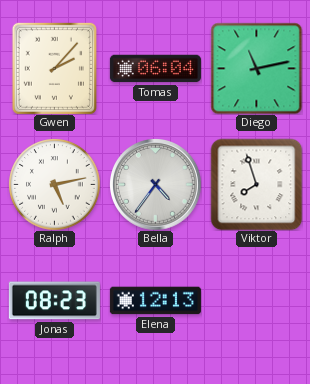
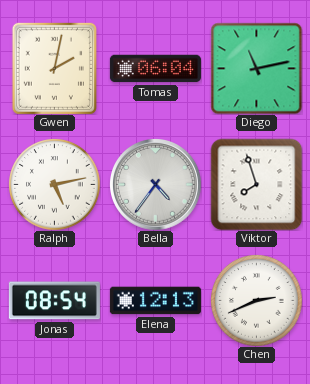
Gwen: 2:07 -> 2:02
Jonas: 08:23 -> 08:54
Chen: none -> 2:41
